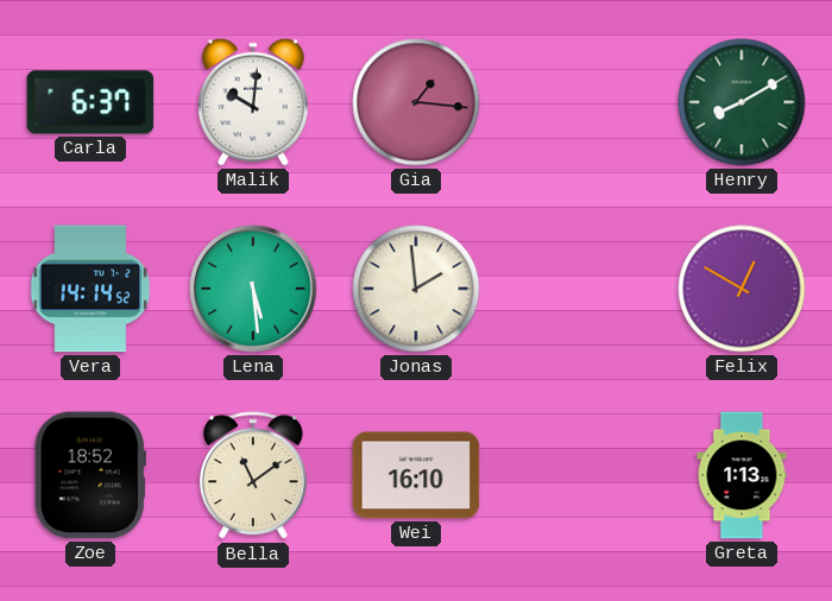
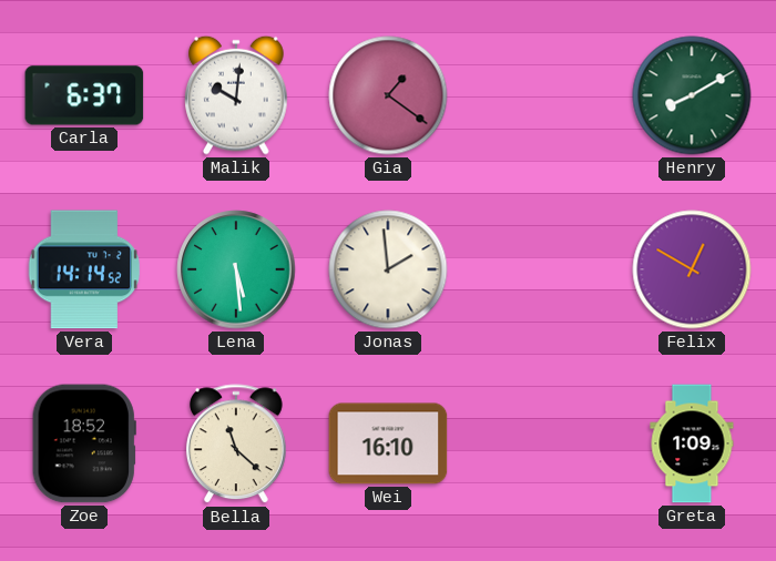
Gia: 1:16 -> 1:21
Bella: 11:09 -> 11:22
Greta: 1:13 -> 1:09
